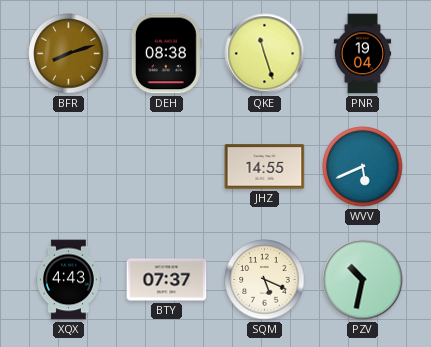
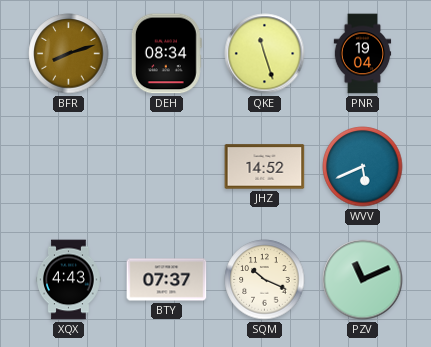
DEH: 08:38 -> 08:34
JHZ: 14:55 -> 14:52
SQM: 5:19 -> 10:19
PZV: 10:32 -> 11:11
